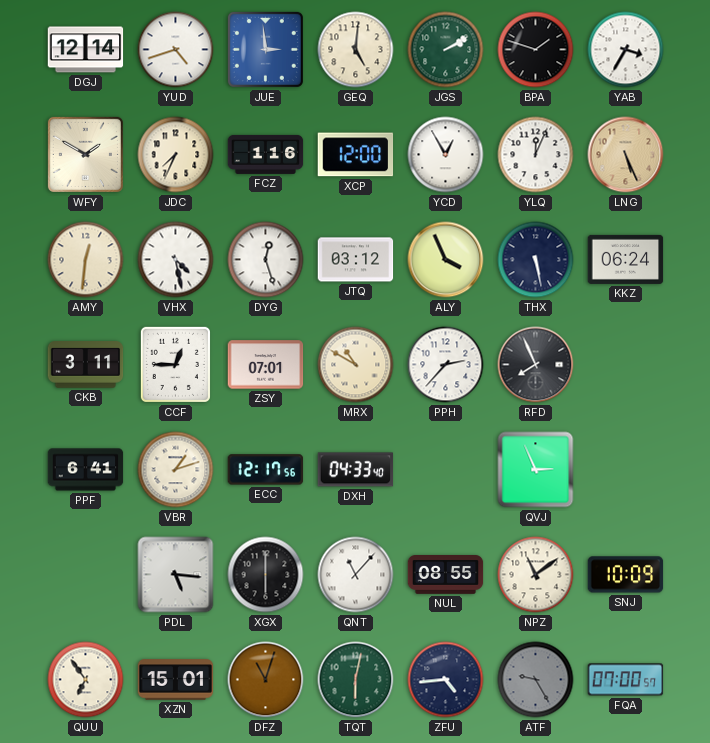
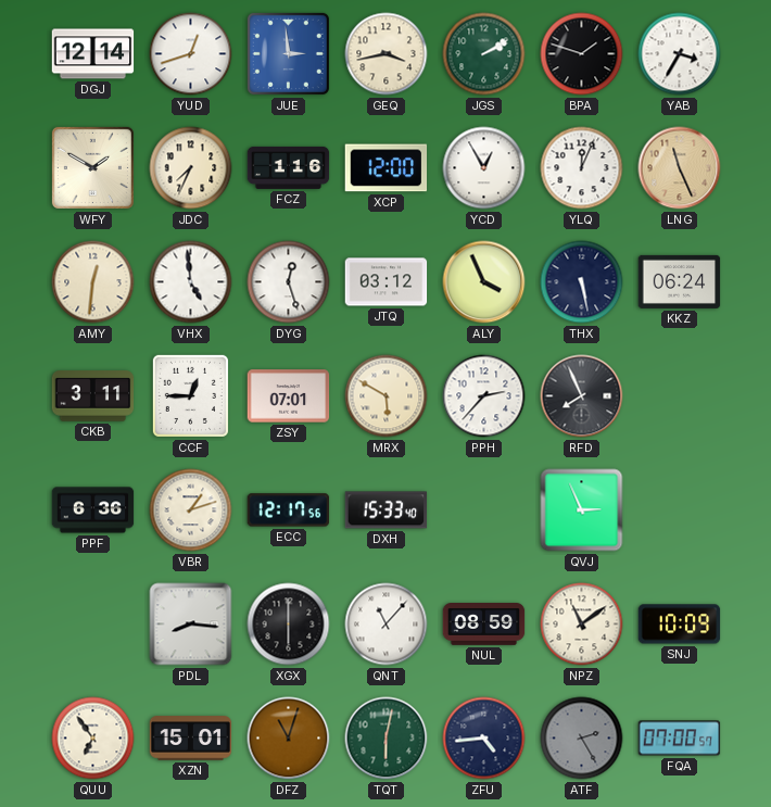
YUD: 4:42 -> 12:42
GEQ: 5:01 -> 3:43
LNG: 5:26 -> 11:26
VHX: 4:28 -> 4:59
MRX: 10:50 -> 5:50
PPF: 6:41 -> 6:36
DXH: 04:33 -> 15:33
PDL: 5:16 -> 8:16
NUL: 08:55 -> 08:59
ATF: 9:25 -> 2:25
